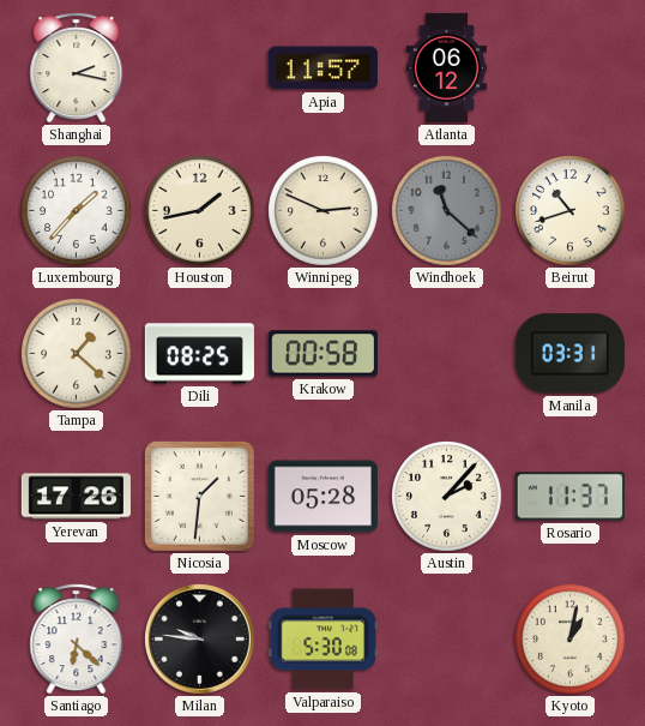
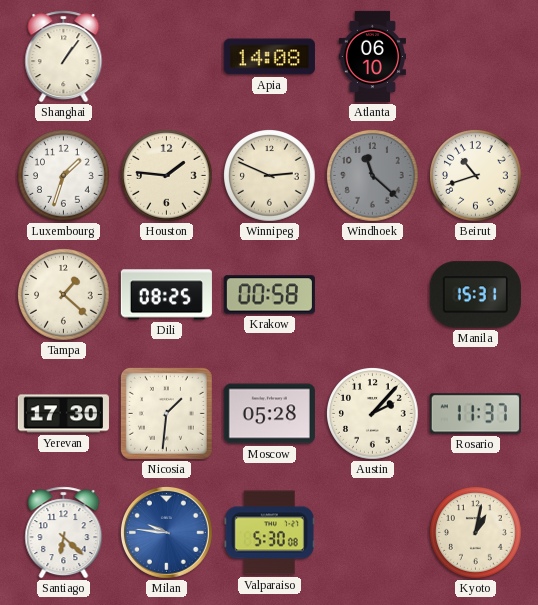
Shanghai: 2:17 -> 1:06
Apia: 11:57 -> 14:08
Atlanta: 06:12 -> 06:10
Luxembourg: 1:37 -> 1:33
Houston: 1:43 -> 1:46
Manila: 03:31 -> 15:31
Yerevan: 17:26 -> 17:30
Milan dial: black -> blue
